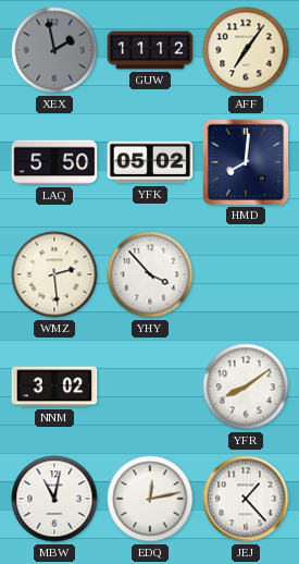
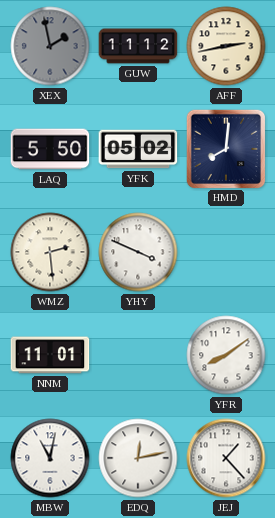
AFF: 7:06 -> 2:43
YHY: 3:53 -> 3:49
NNM: 3:02 -> 11:01
